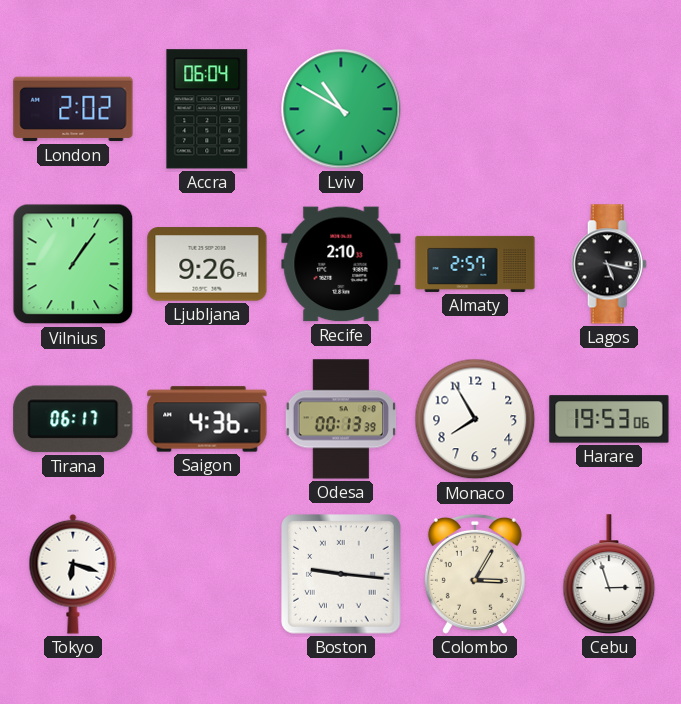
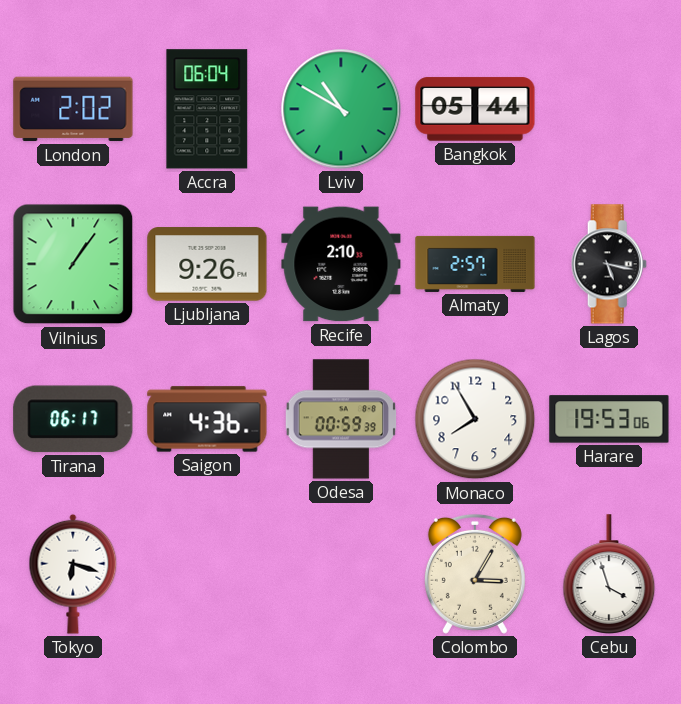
Bangkok: none -> 05:44
Odesa: 00:13 -> 00:59
Boston: 9:16 -> none
Cebu: 2:57 -> 3:57
